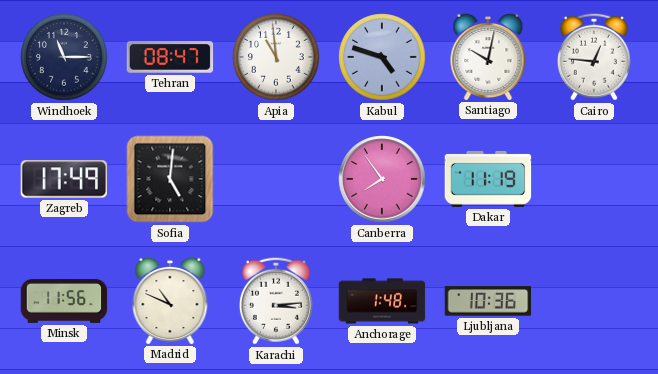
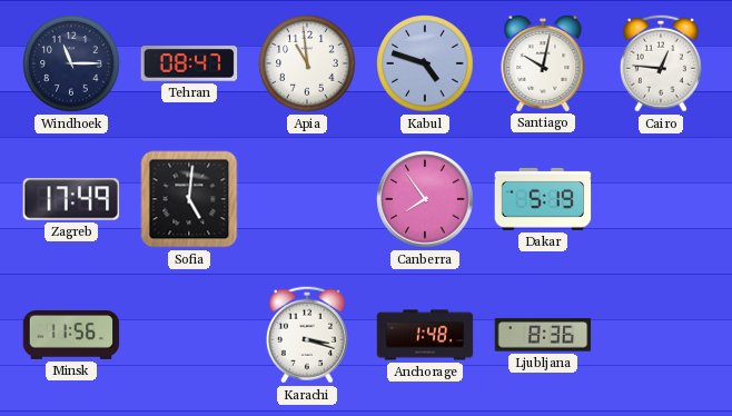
Dakar: 11:19 -> 5:19
Madrid: 10:49 -> none
Karachi: 3:14 -> 3:18
Ljubljana: 10:36 -> 8:36
